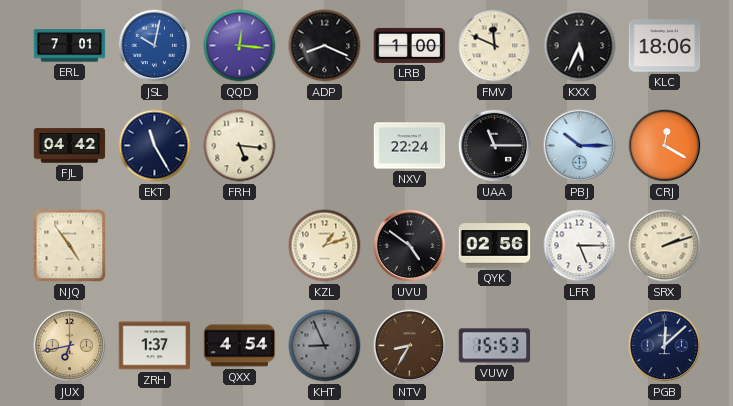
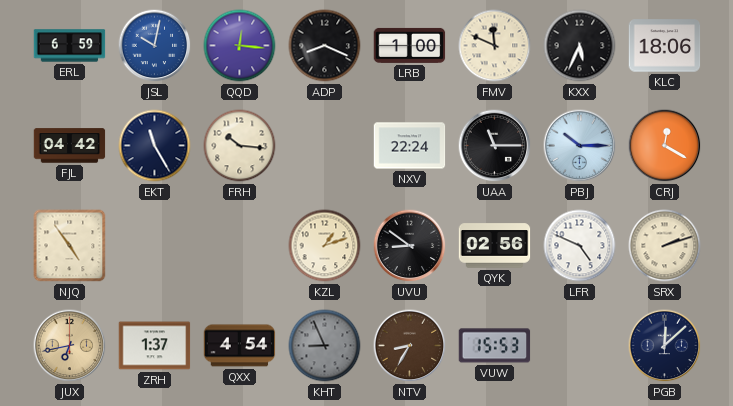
ERL: 7:01 -> 6:59
FRH: 5:16 -> 10:16
UVU: 4:51 -> 8:51
LFR: 5:15 -> 4:49
